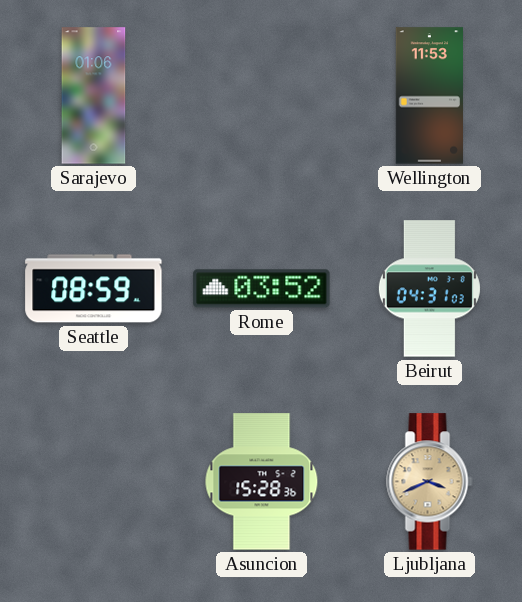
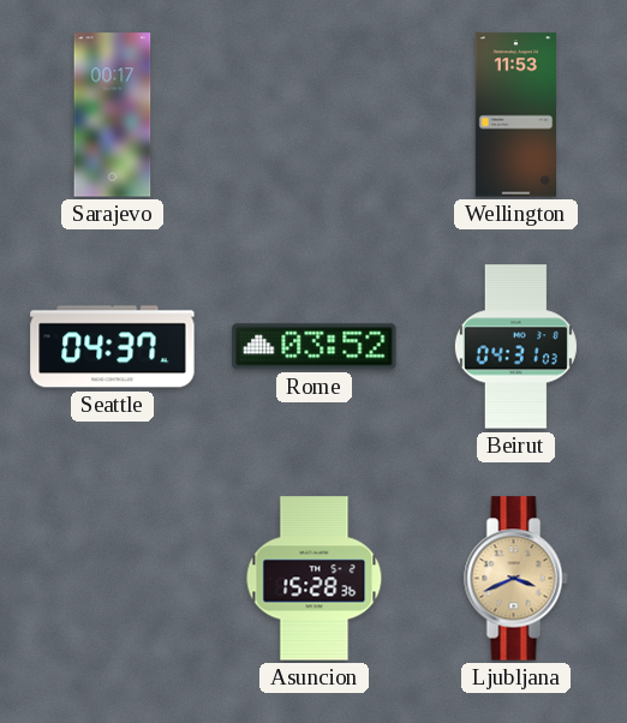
Sarajevo: 01:06 -> 00:17
Seattle: 08:59 -> 04:37
